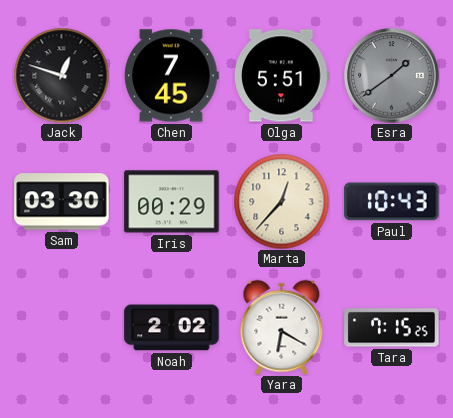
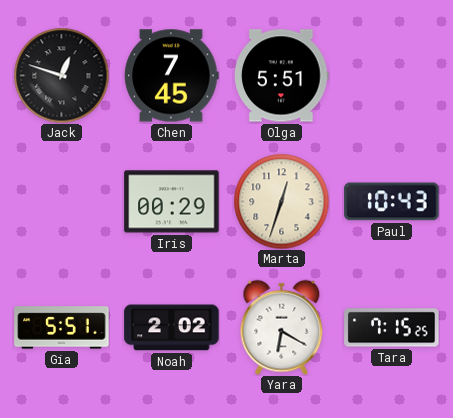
Esra: 1:39 -> none
Sam: 03:30 -> none
Marta: 12:37 -> 12:33
Gia: none -> 5:51
